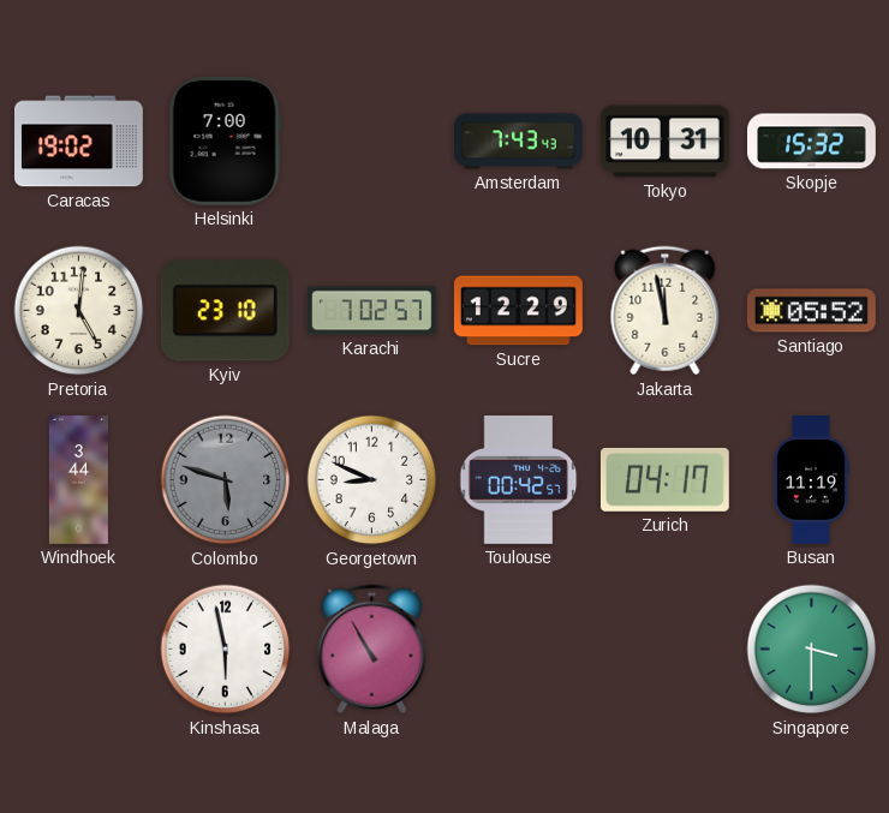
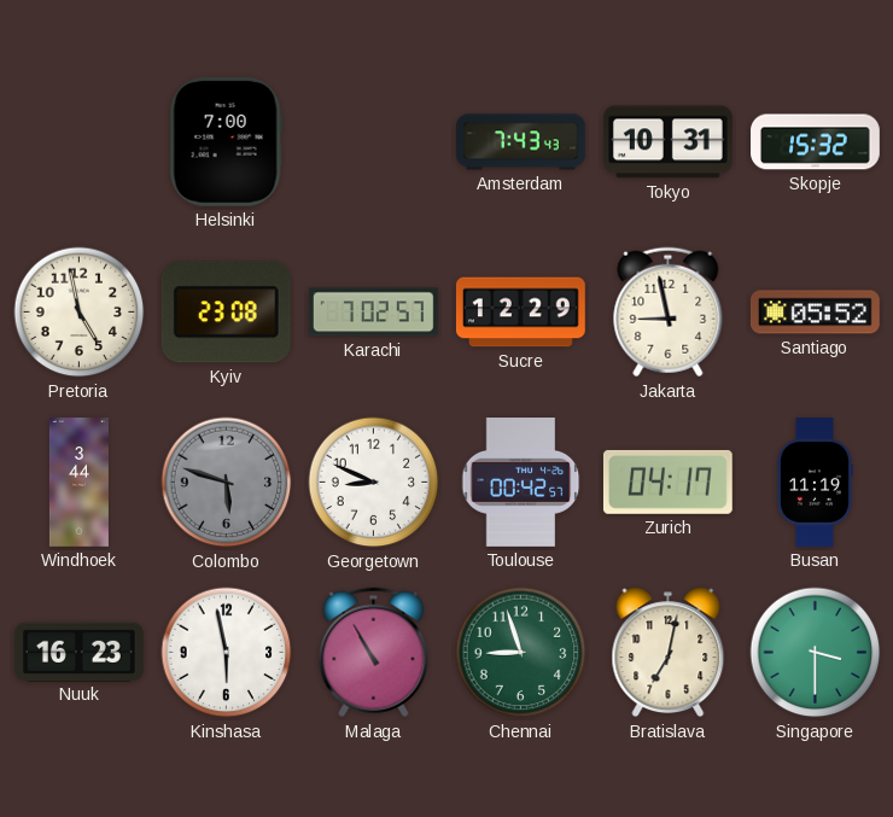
Caracas: 19:02 -> none
Pretoria: 5:01 -> 4:58
Kyiv: 23:10 -> 23:08
Jakarta: 11:58 -> 8:58
Nuuk: none -> 16:23
Chennai: none -> 8:57
Bratislava: none -> 7:02
